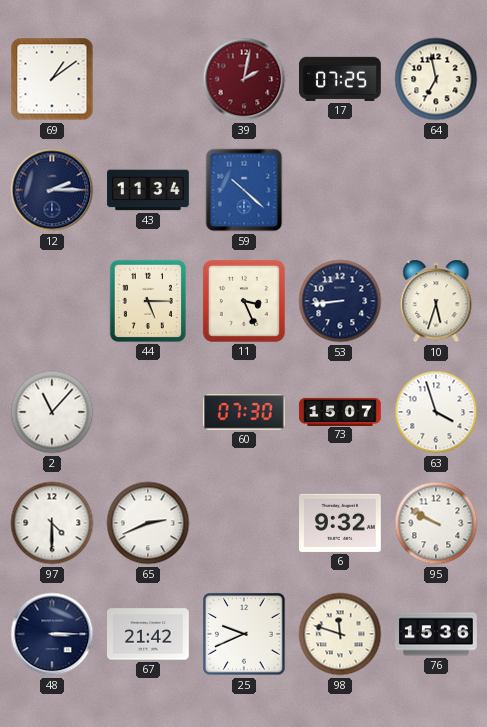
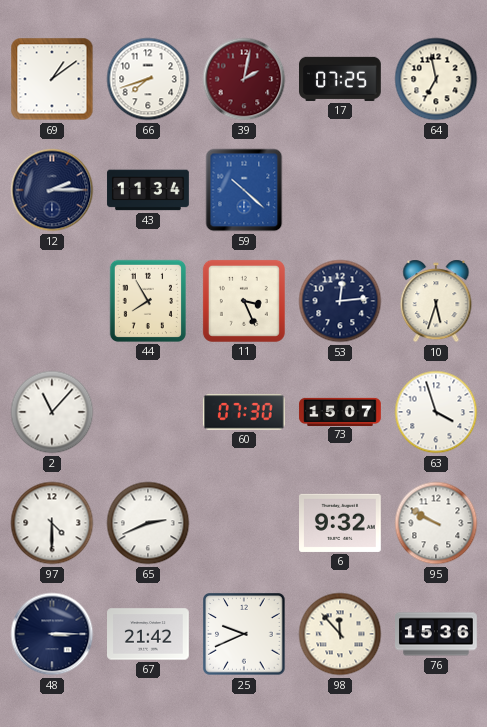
66: none -> 7:42
44: 5:15 -> 7:55
53: 8:44 -> 12:14
98: 11:48 -> 11:53
